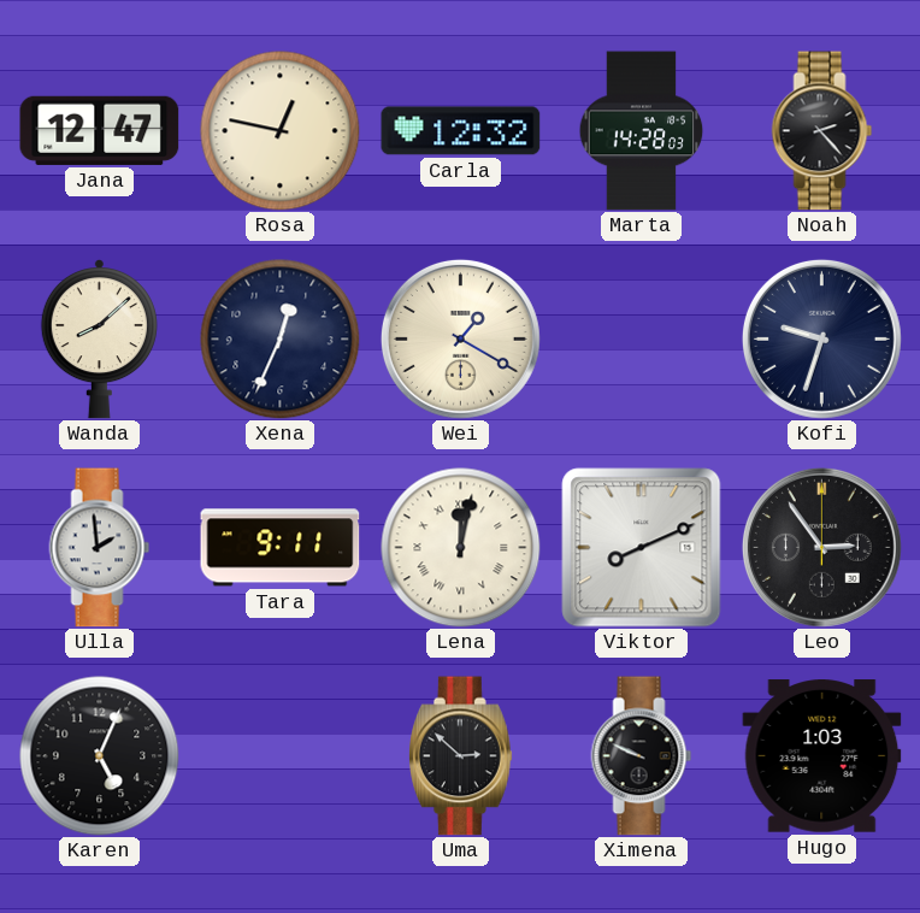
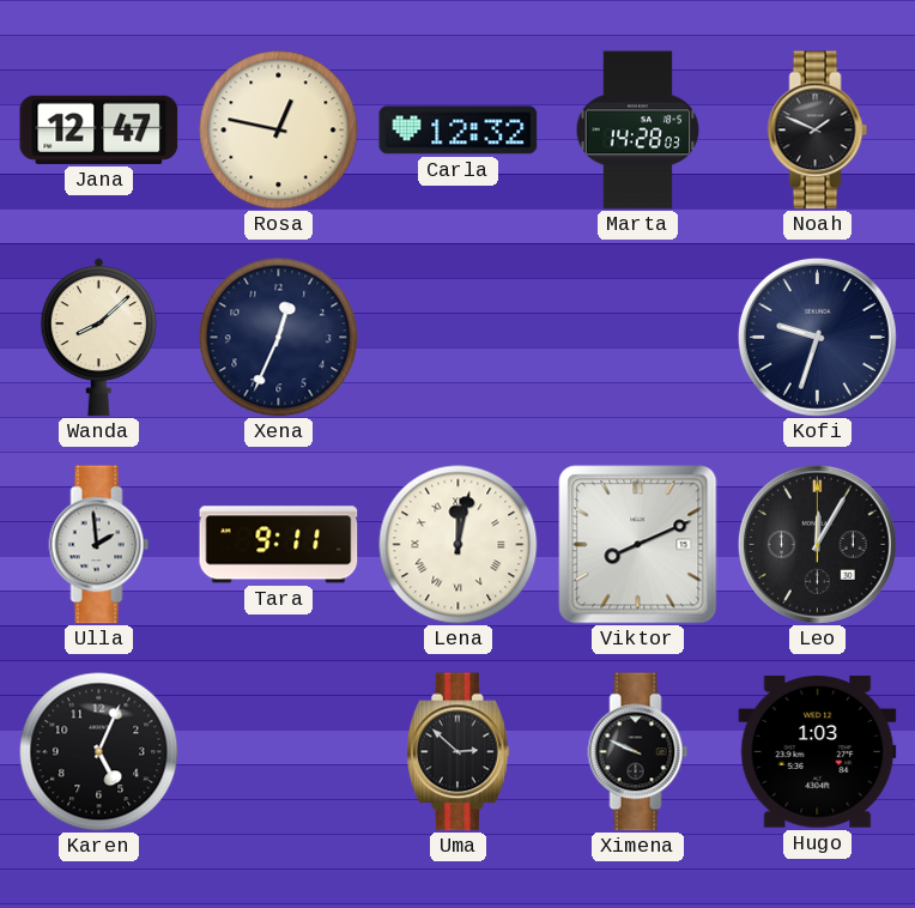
Noah: 2:23 -> 1:49
Wei: 1:20 -> none
Leo: 2:54 -> 12:05
